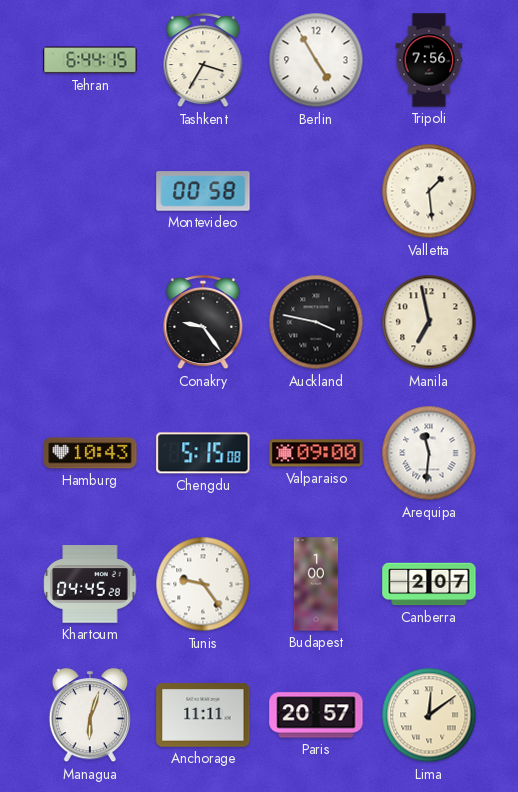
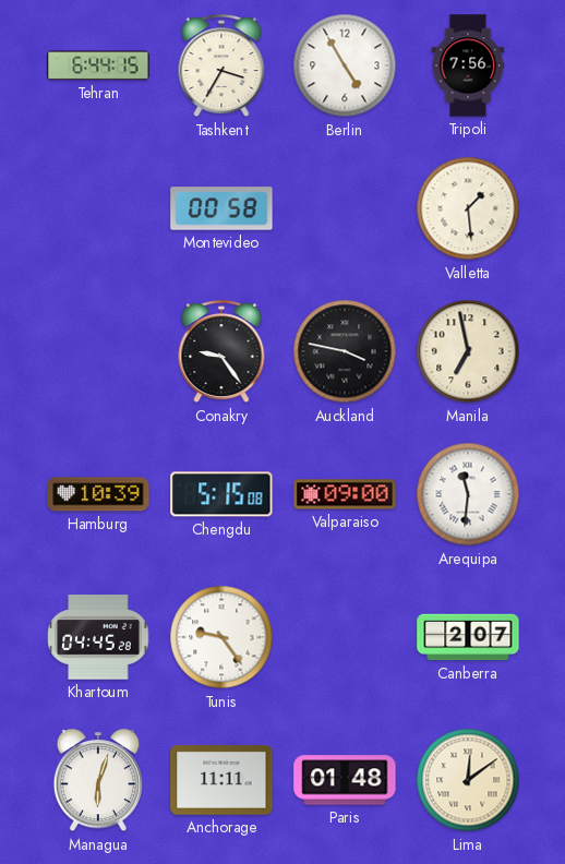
Hamburg: 10:43 -> 10:39
Budapest: 1:00 -> none
Paris: 20:57 -> 01:48
